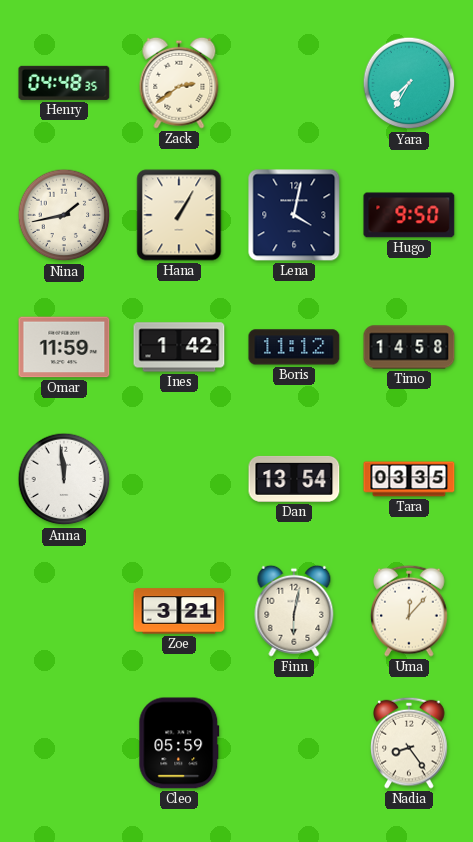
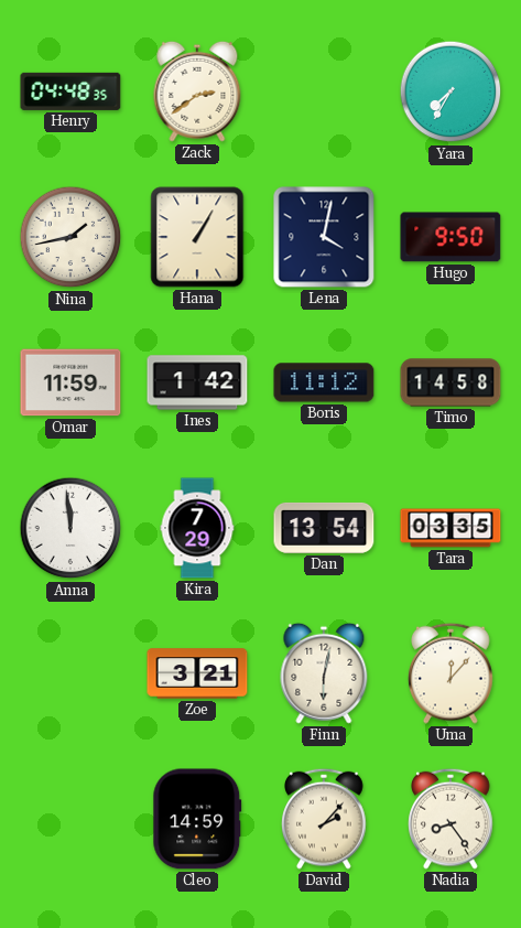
Kira: none -> 7:29
Cleo: 05:59 -> 14:59
David: none -> 2:07
